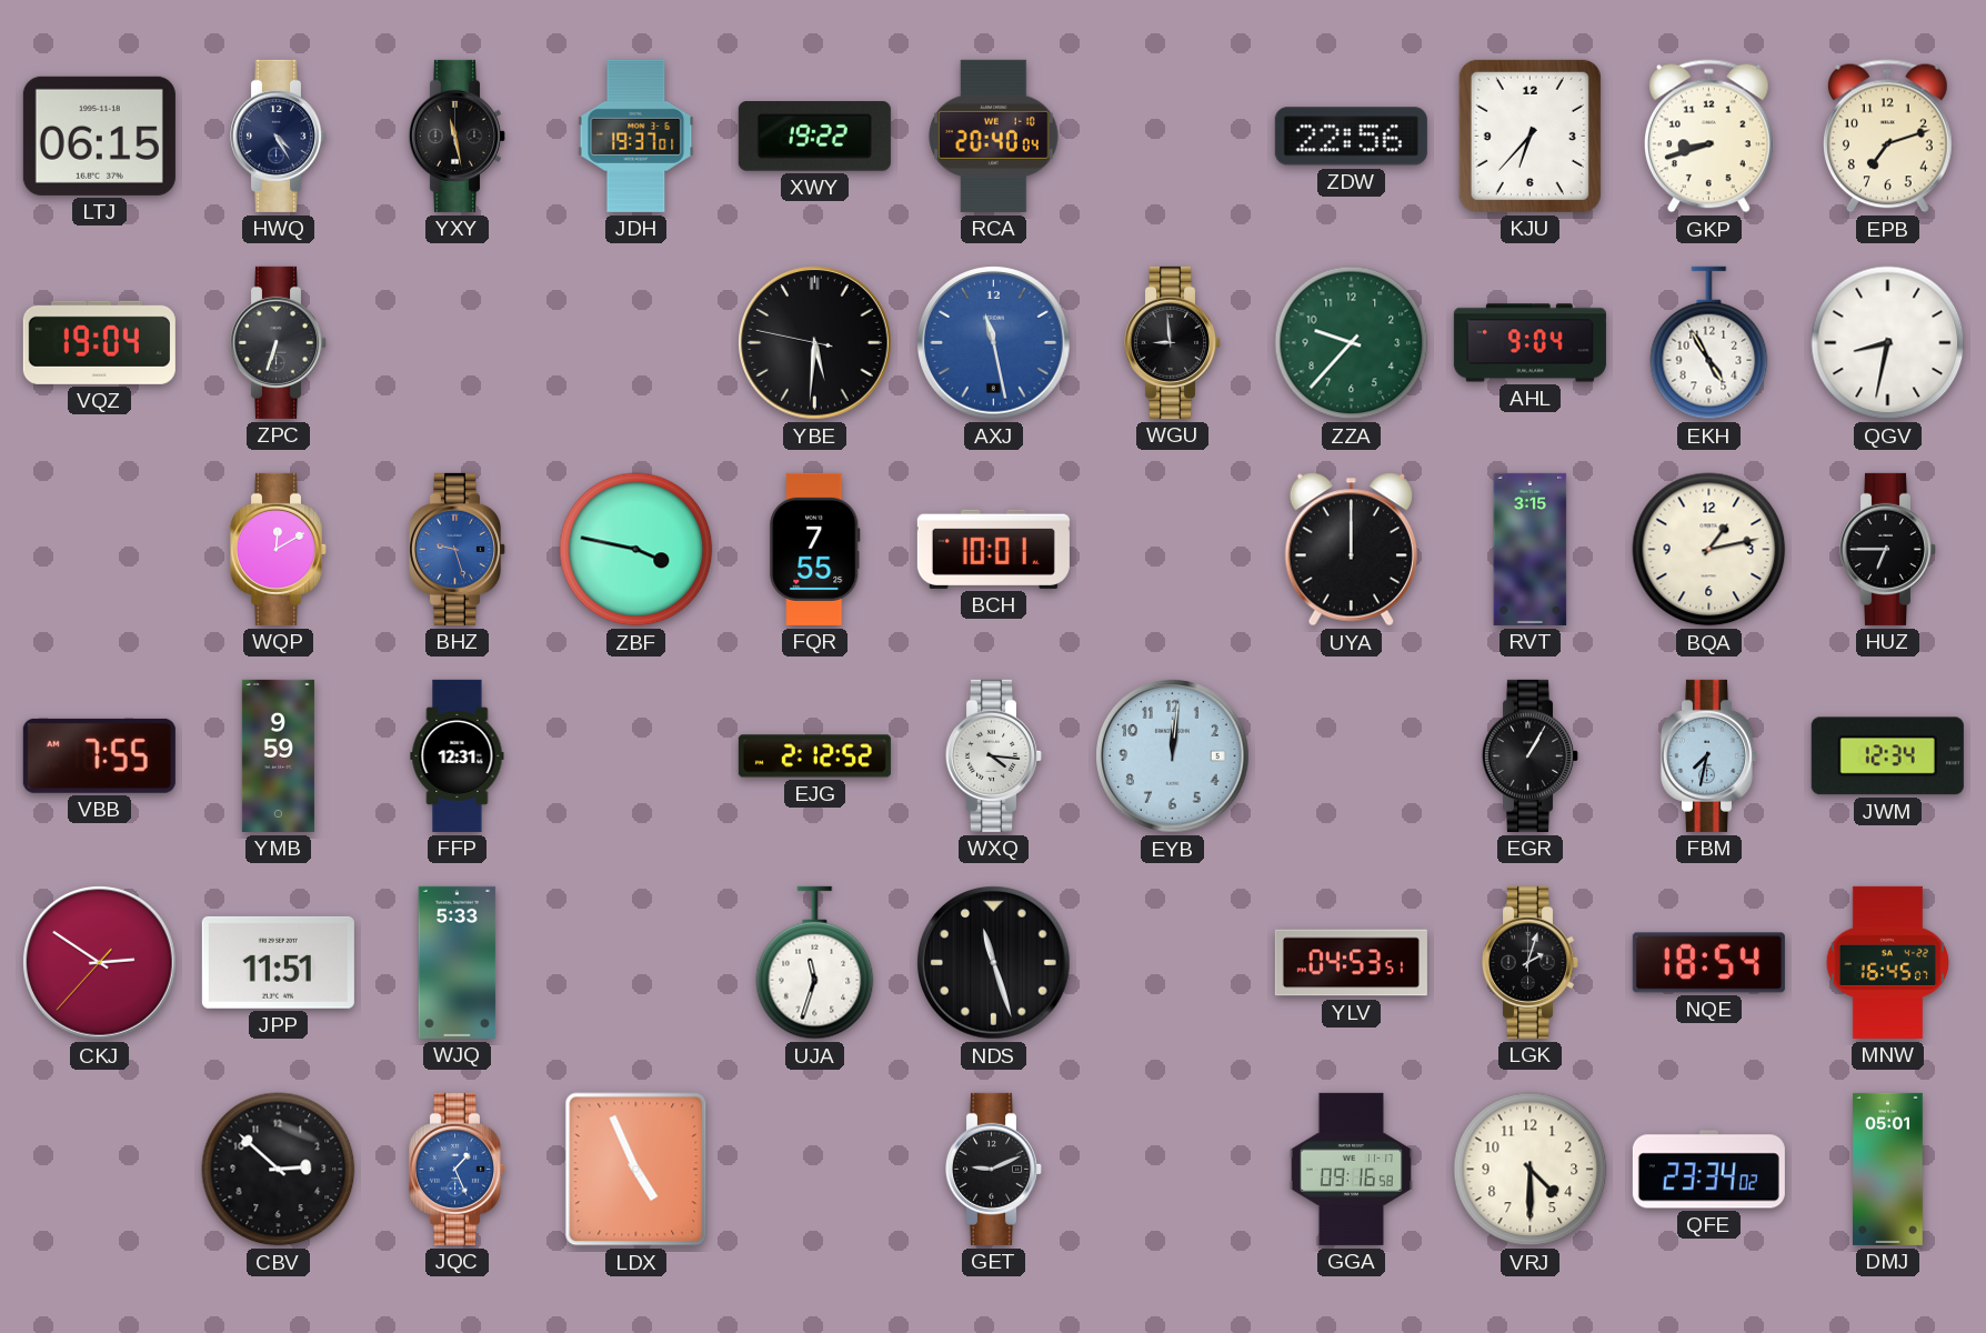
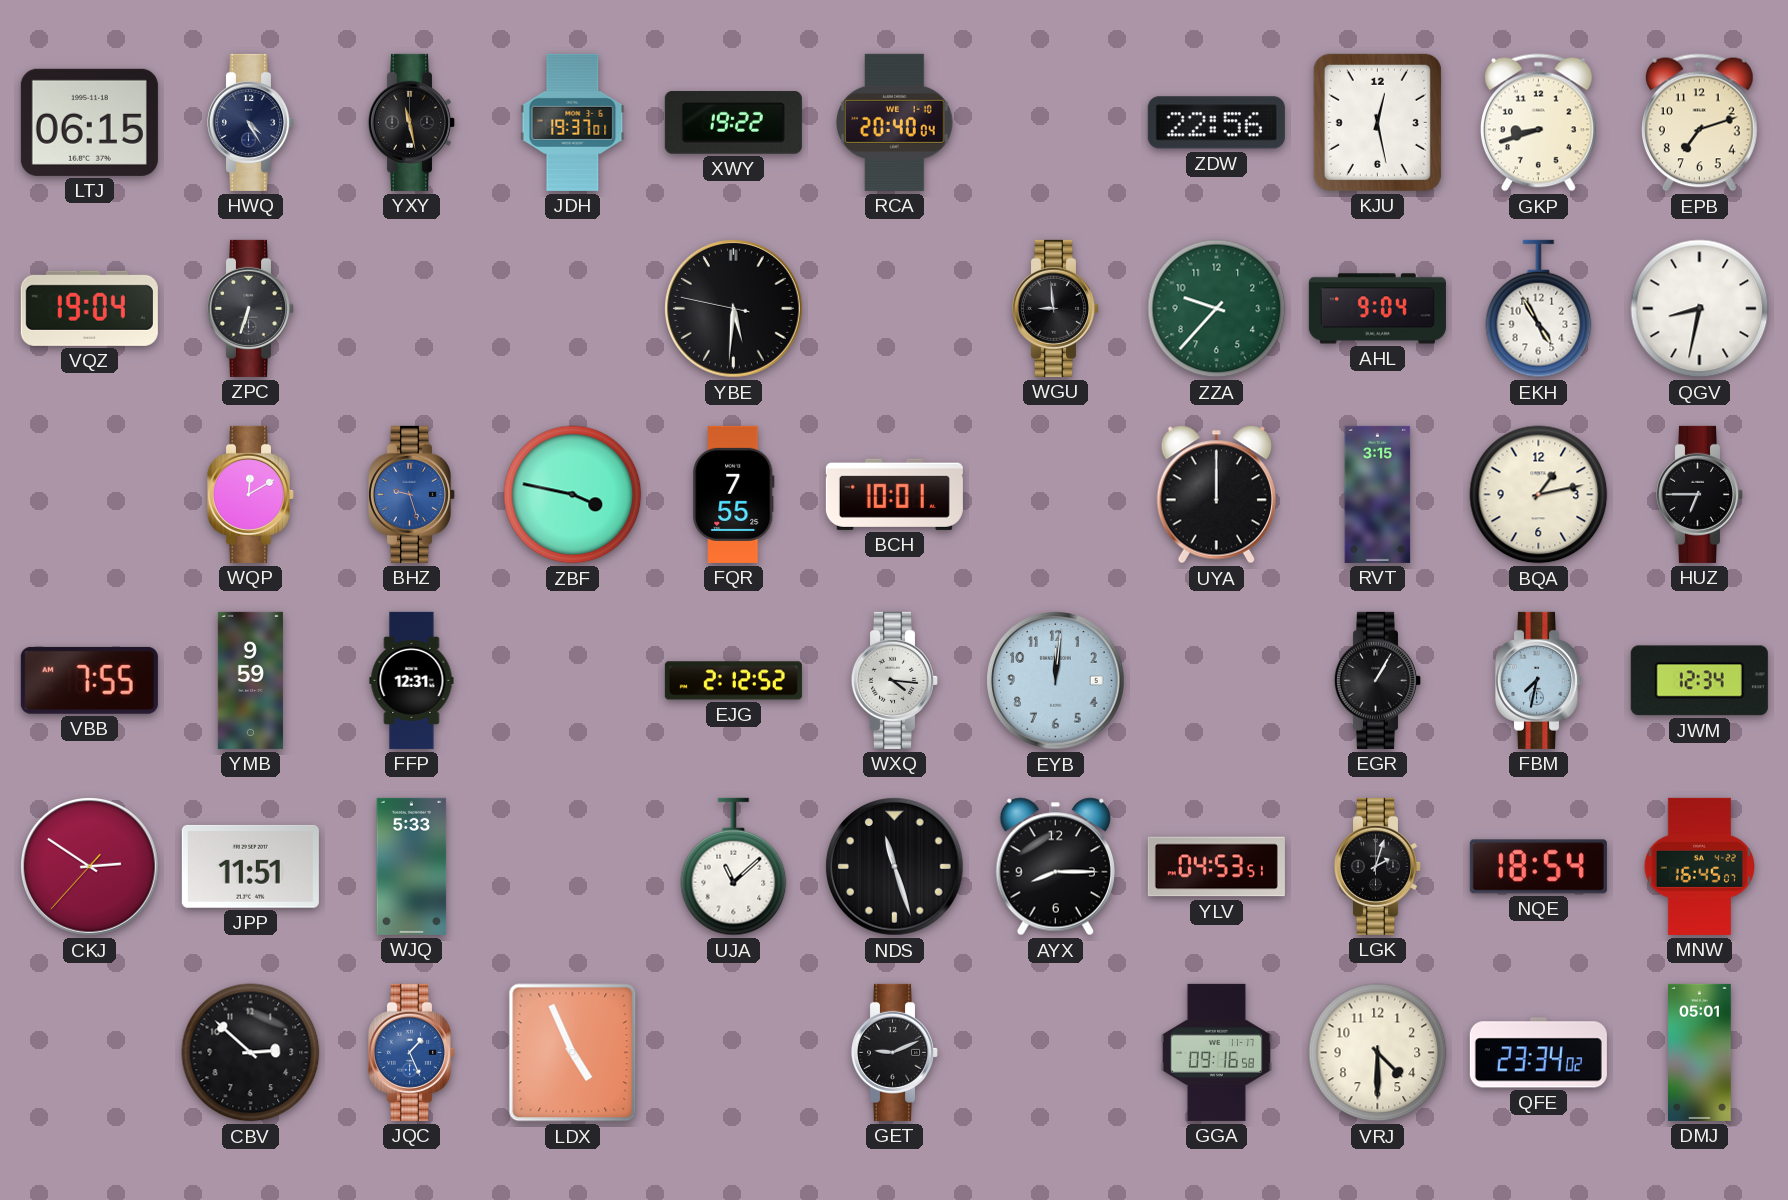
KJU: 6:37 -> 12:28
AXJ: 11:28 -> none
UJA: 11:33 -> 11:08
AYX: none -> 8:15
